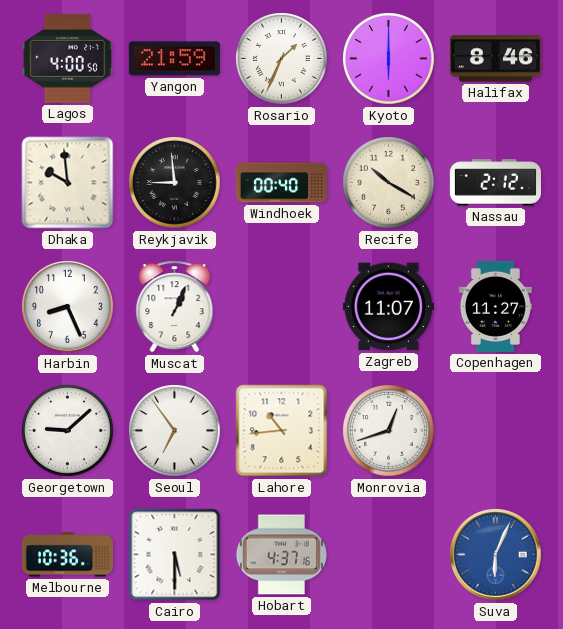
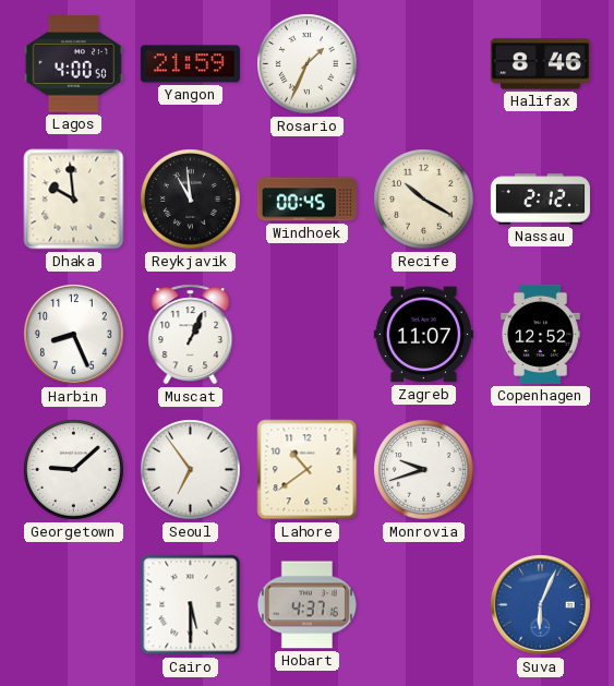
Kyoto: 6:00 -> none
Reykjavik: 8:59 -> 10:59
Windhoek: 00:40 -> 00:45
Copenhagen: 11:27 -> 12:52
Lahore: 10:44 -> 10:39
Monrovia: 12:42 -> 9:42
Melbourne: 10:36 -> none
